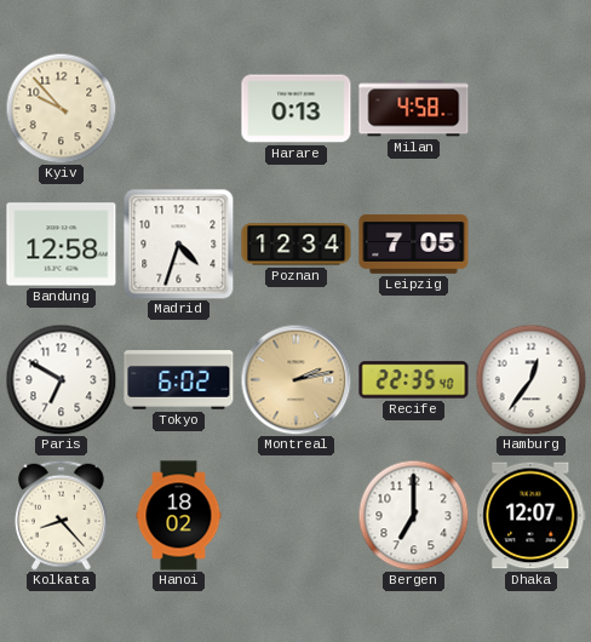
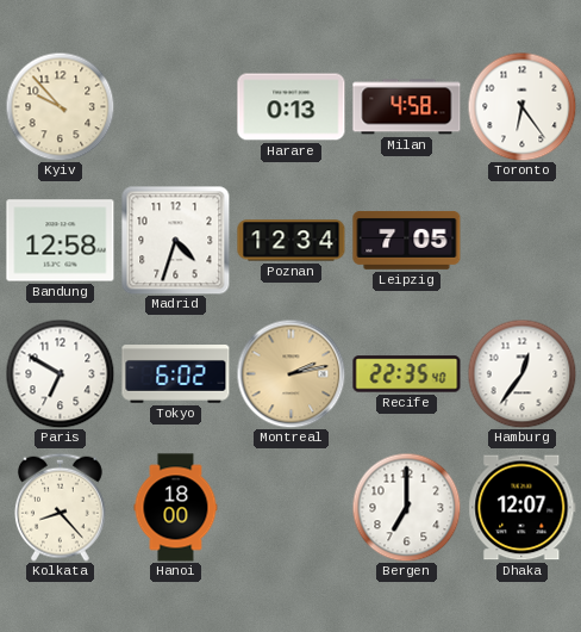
Toronto: none -> 6:24
Hanoi: 18:02 -> 18:00
